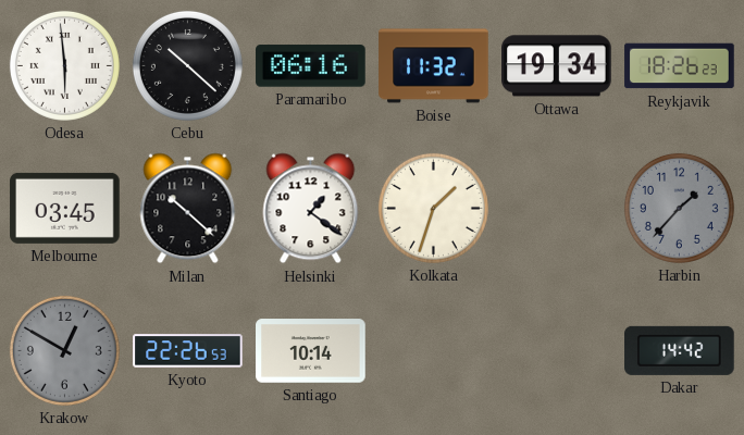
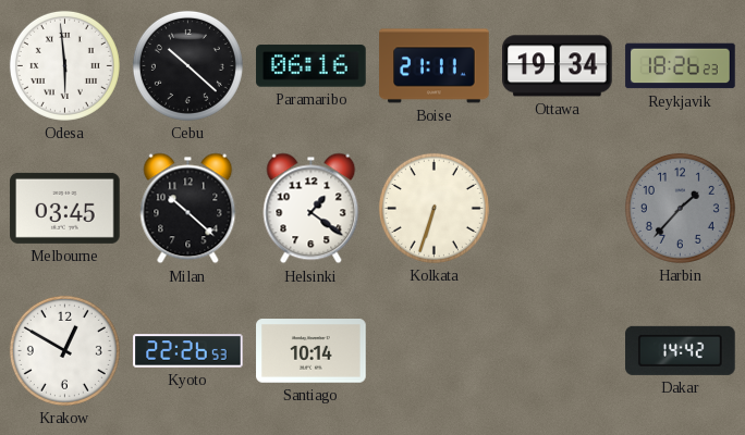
Boise: 11:32 -> 21:11
Kolkata: 1:33 -> 6:33
Krakow dial: grey -> white
